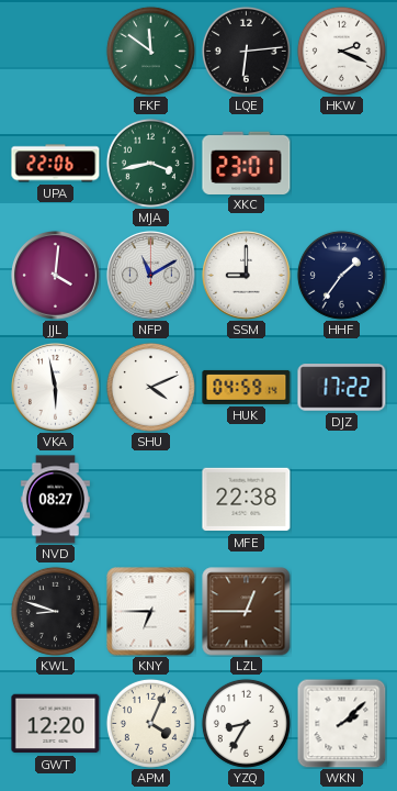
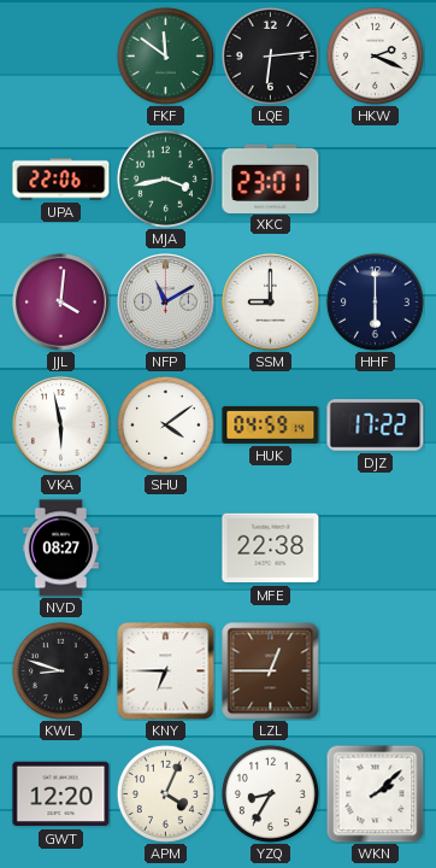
HHF: 1:36 -> 6:00
SHU: 4:11 -> 4:09
